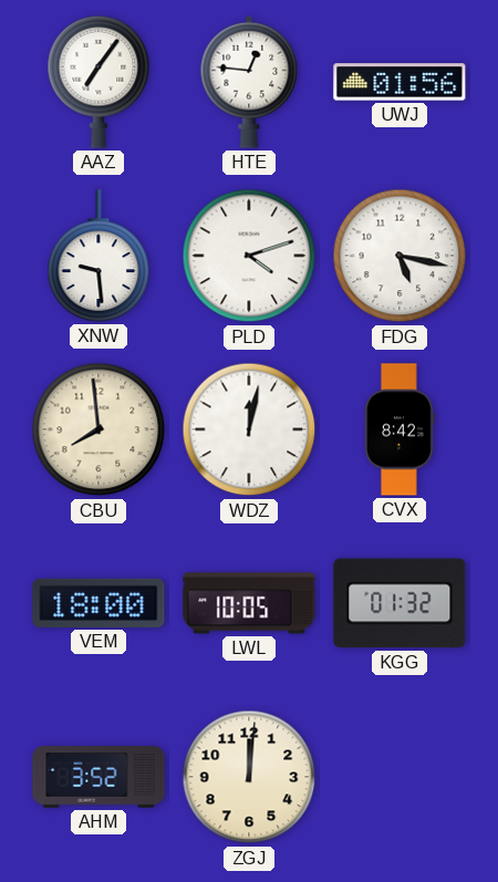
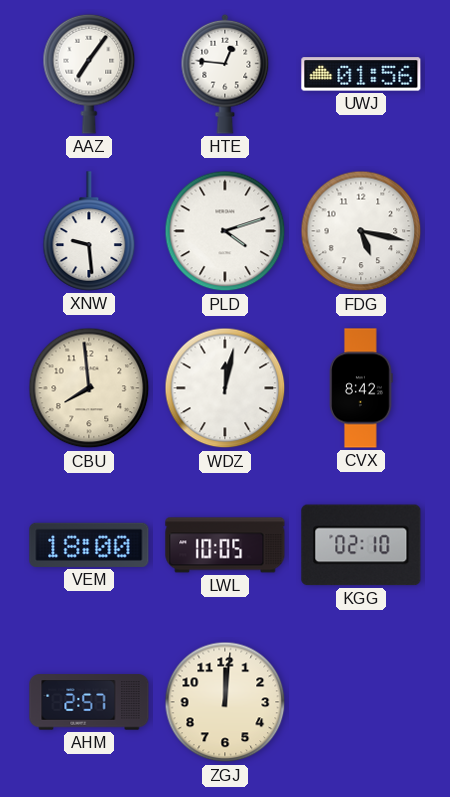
KGG: 01:32 -> 02:10
AHM: 3:52 -> 2:57
